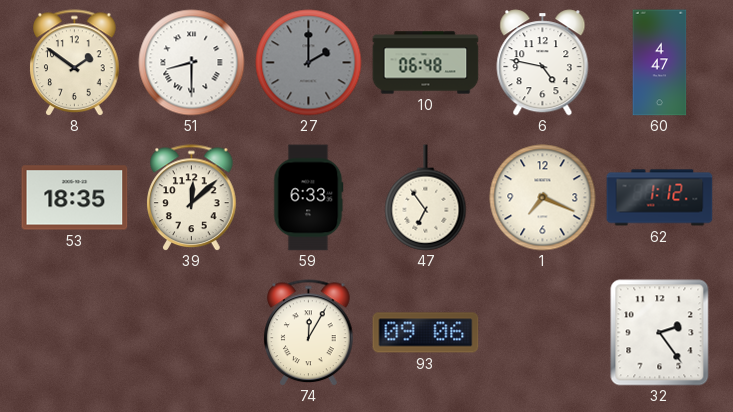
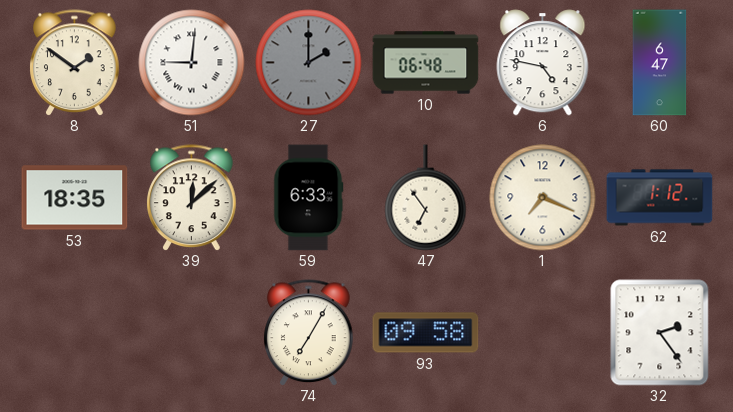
51: 8:30 -> 9:01
60: 4:47 -> 6:47
74: 12:05 -> 7:05
93: 09:06 -> 09:58
